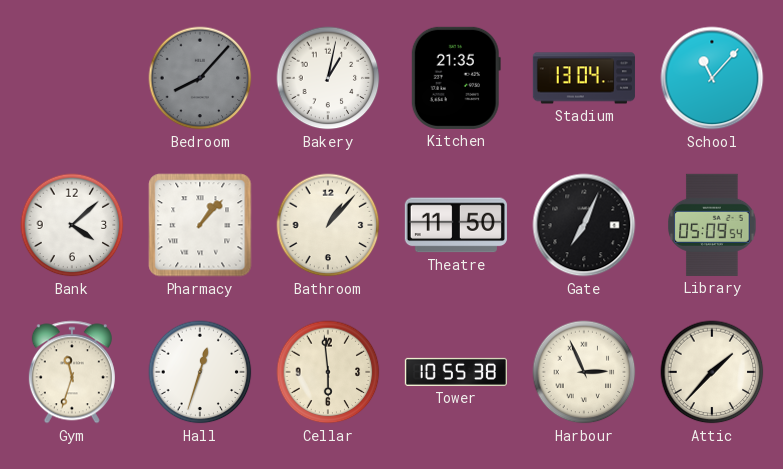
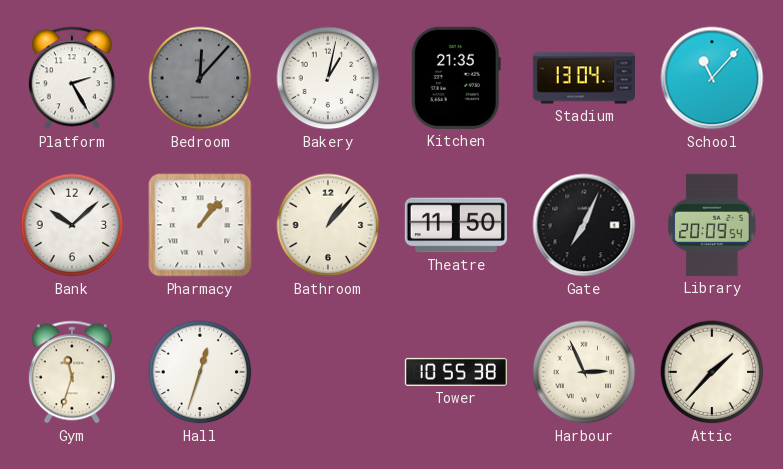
Platform: none -> 2:25
Bedroom: 8:07 -> 12:07
Bank: 4:08 -> 10:08
Library: 05:09 -> 20:09
Cellar: 5:59 -> none
